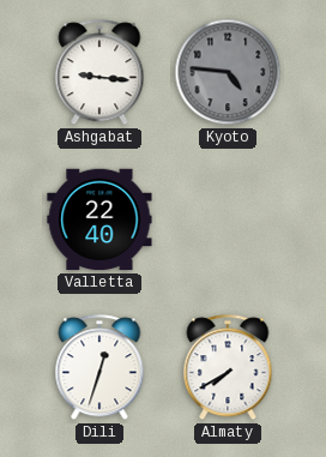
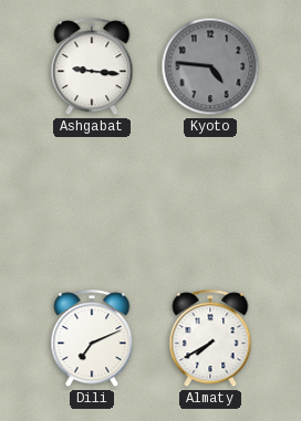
Valletta: 22:40 -> none
Dili: 12:33 -> 7:11
